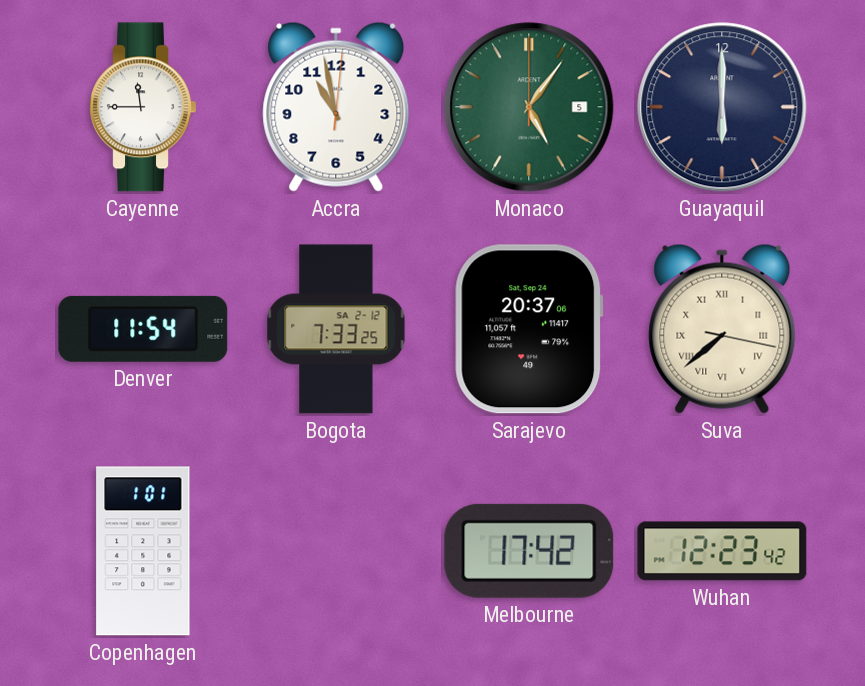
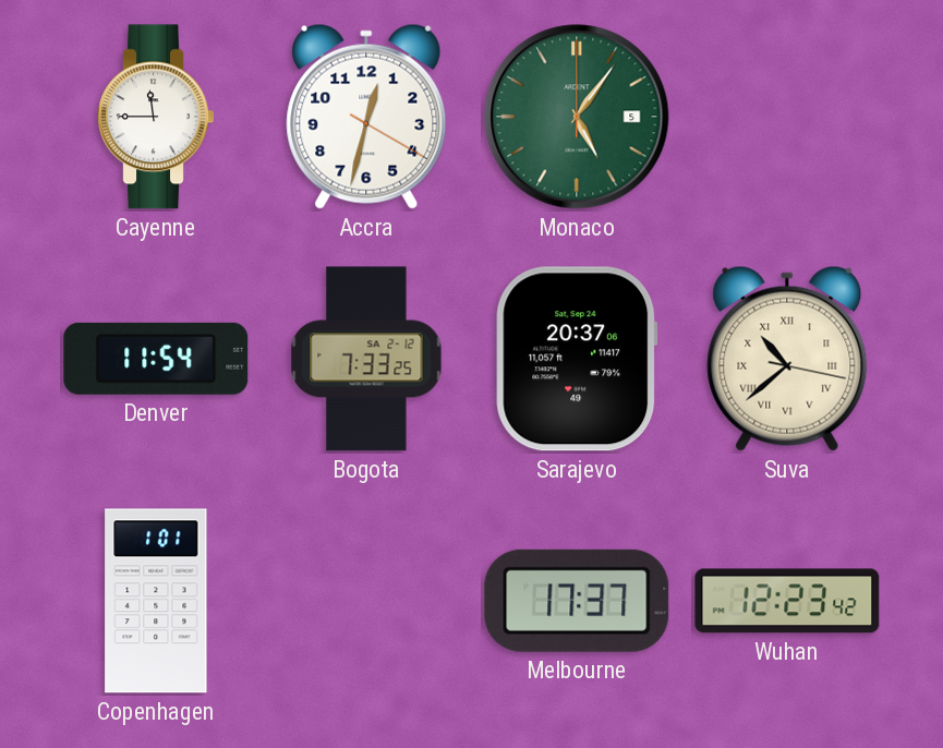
Accra: 10:58 -> 12:32
Guayaquil: 6:00 -> none
Suva: 7:38 -> 10:38
Melbourne: 17:42 -> 17:37
